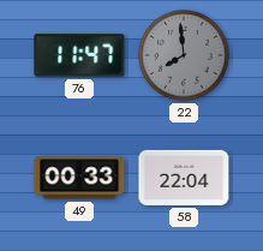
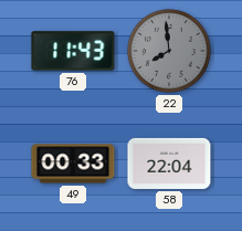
76: 11:47 -> 11:43
